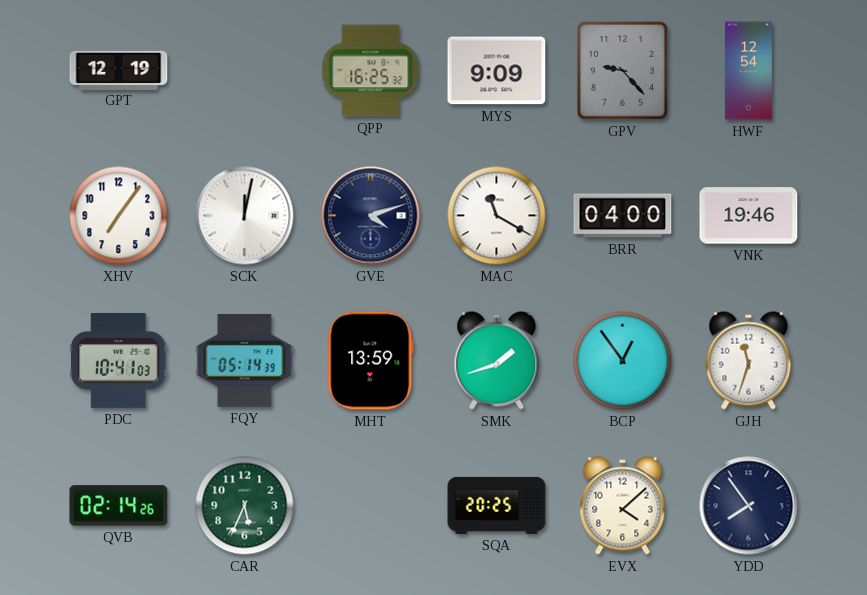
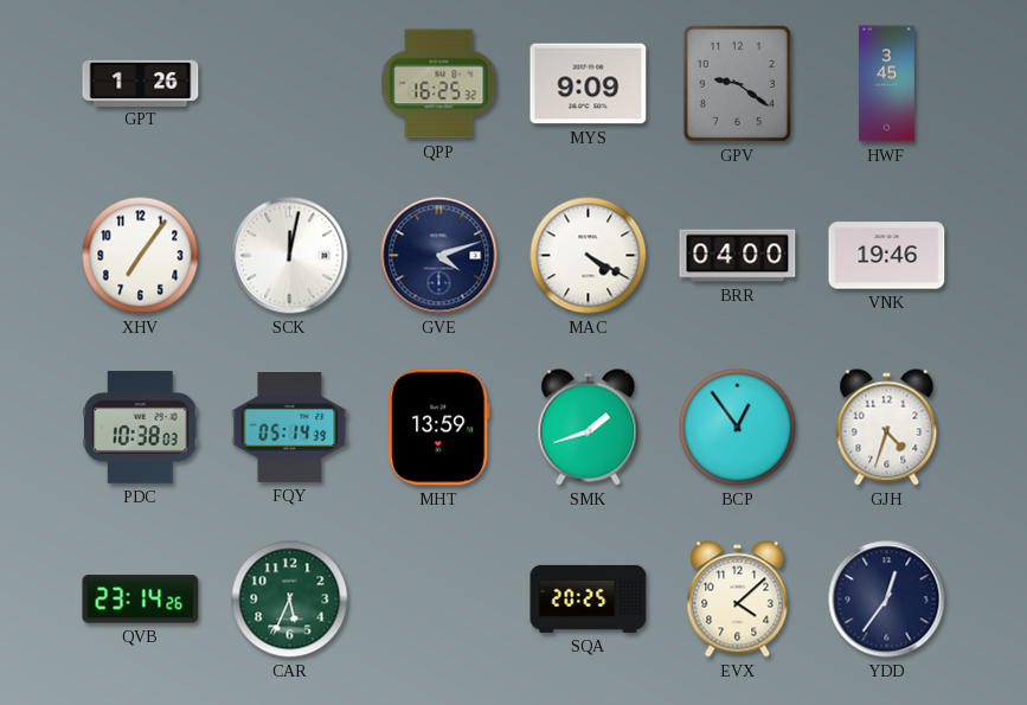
GPT: 12:19 -> 1:26
GPV: 9:23 -> 9:21
HWF: 12:54 -> 3:45
MAC: 11:20 -> 4:20
PDC: 10:41 -> 10:38
GJH: 11:33 -> 4:33
QVB: 02:14 -> 23:14
YDD: 7:54 -> 12:36
